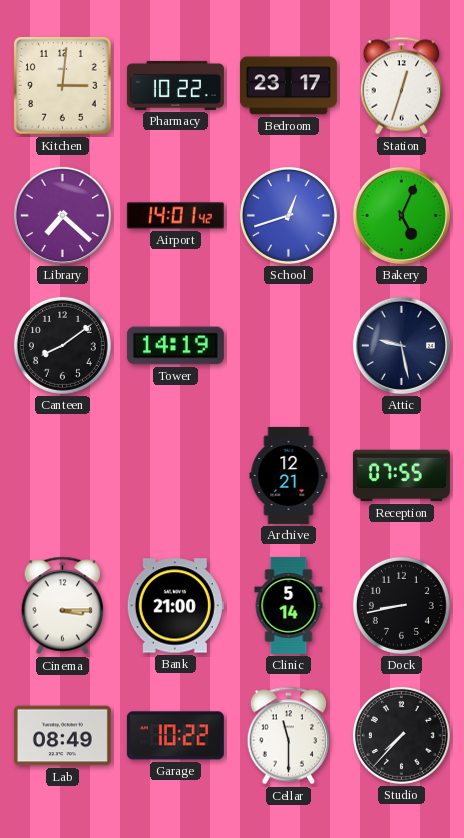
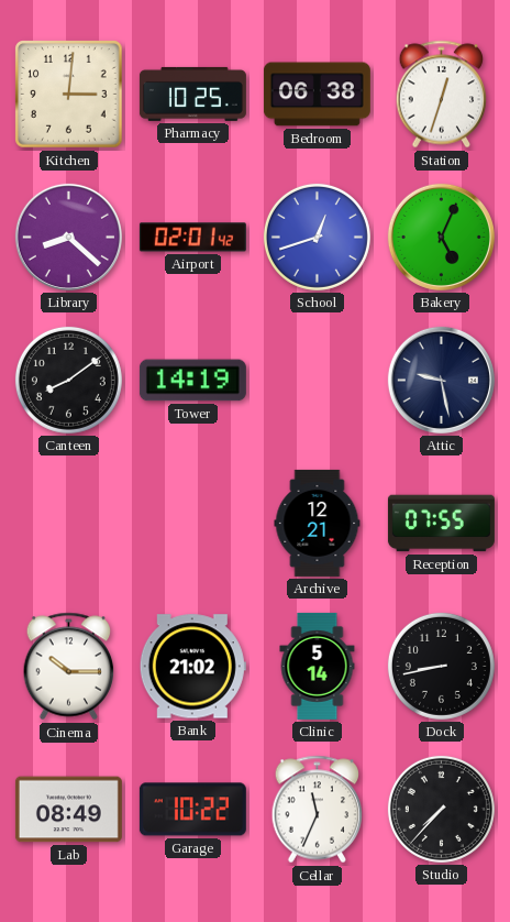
Pharmacy: 10:22 -> 10:25
Bedroom: 23:17 -> 06:38
Library: 7:22 -> 8:22
Airport: 14:01 -> 02:01
Cinema: 3:15 -> 10:15
Bank: 21:00 -> 21:02
Cellar: 11:30 -> 11:34
